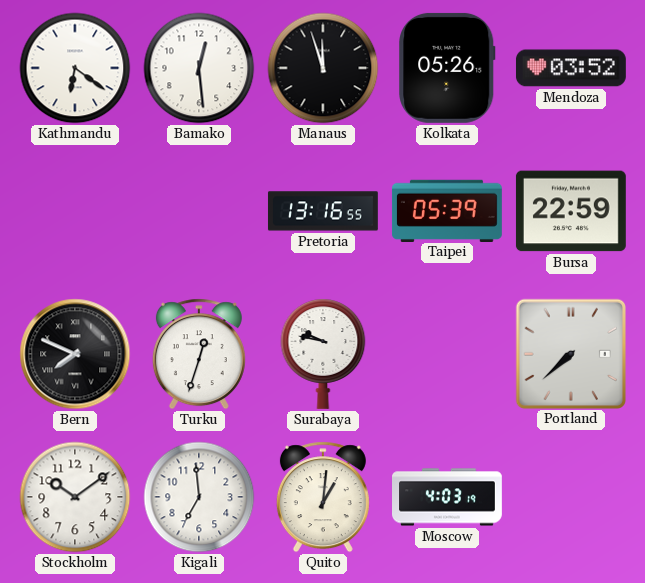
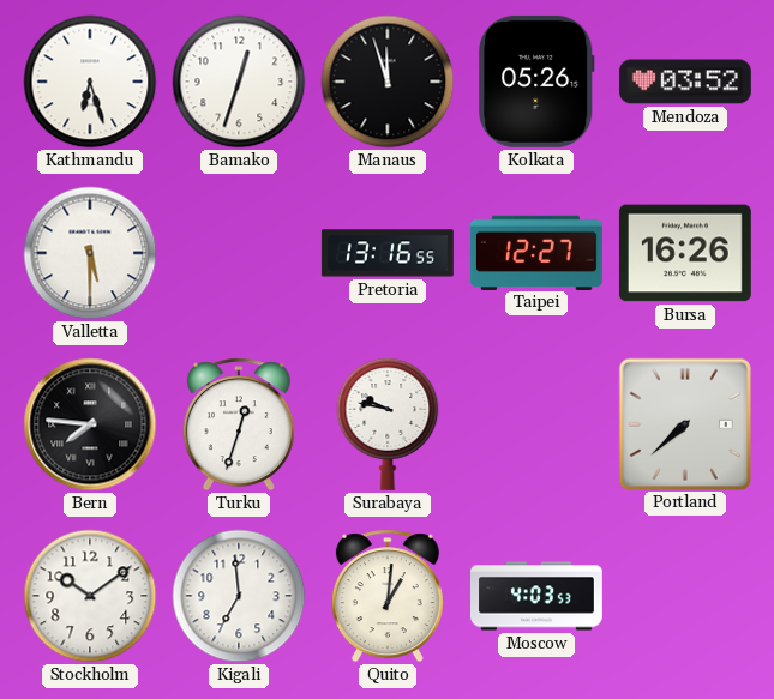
Kathmandu: 6:21 -> 6:27
Bamako: 12:29 -> 12:33
Valletta: none -> 5:30
Taipei: 05:39 -> 12:27
Bursa: 22:59 -> 16:26
Bern: 7:49 -> 7:46
Moscow: 4:03:19 -> 4:03:53
